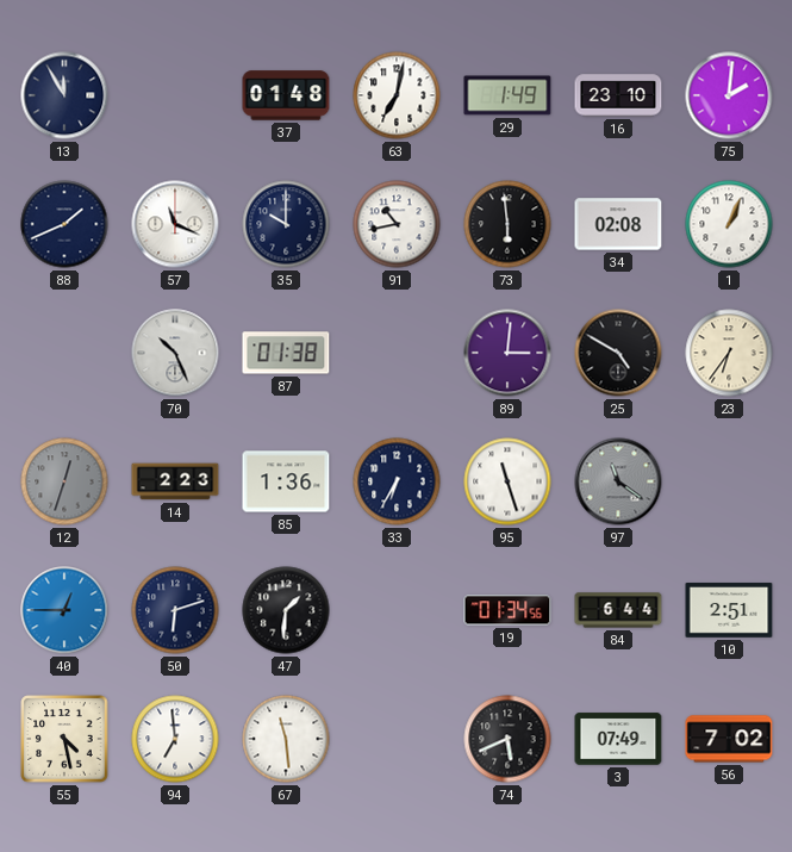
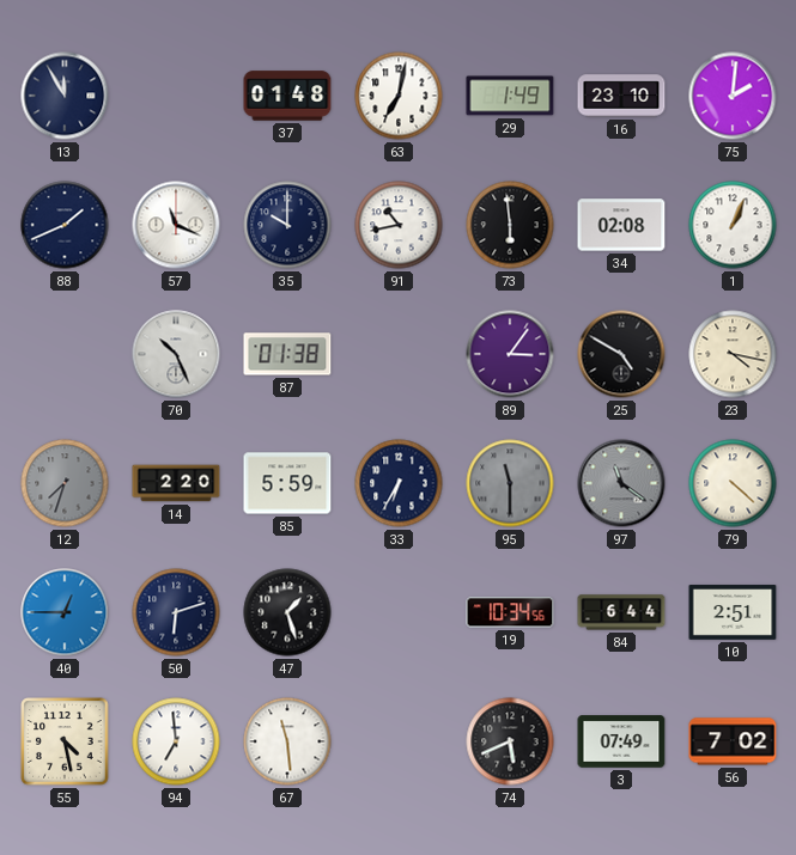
89: 3:01 -> 3:06
23: 6:36 -> 4:17
12: 12:33 -> 7:33
14: 2:23 -> 2:20
85: 1:36 -> 5:59
95: 11:27 -> 11:30
95 dial: white -> grey
79: none -> 4:22
47: 1:31 -> 1:27
19: 01:34 -> 10:34
